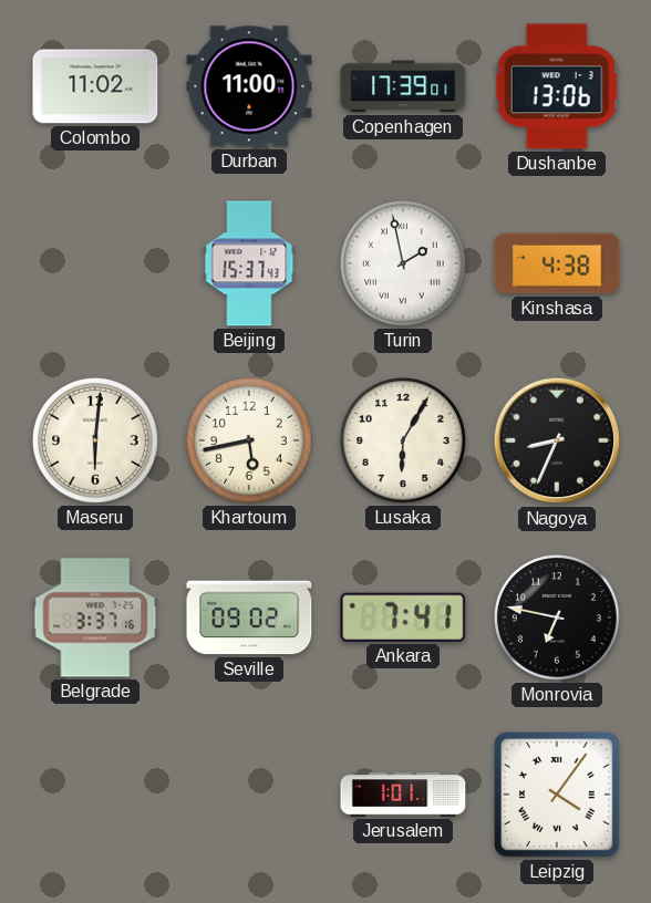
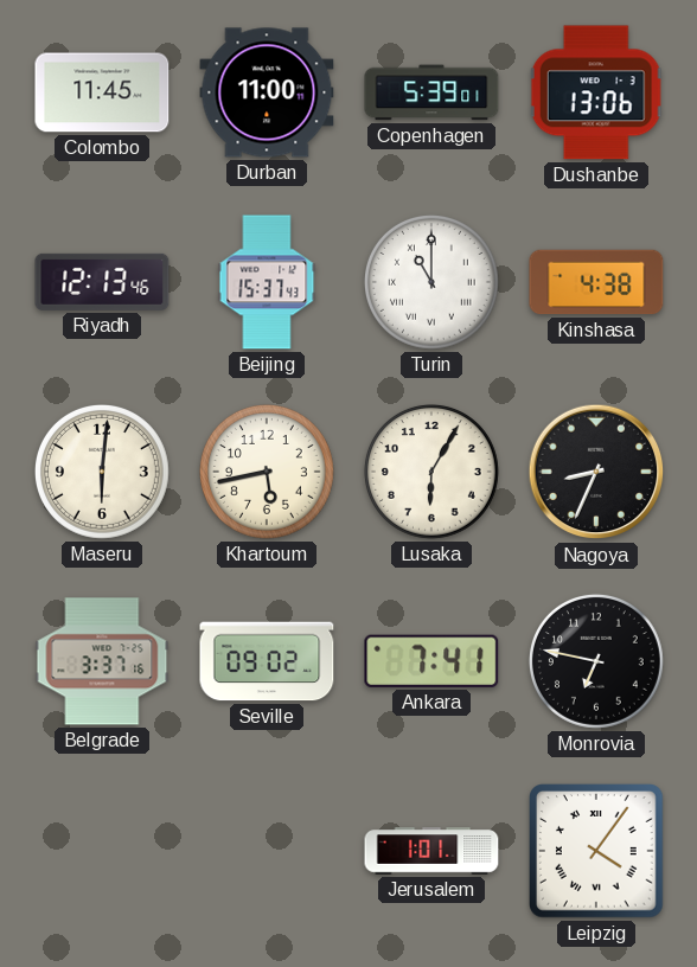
Colombo: 11:02 -> 11:45
Copenhagen: 17:39 -> 5:39
Riyadh: none -> 12:13
Turin: 1:58 -> 11:00
